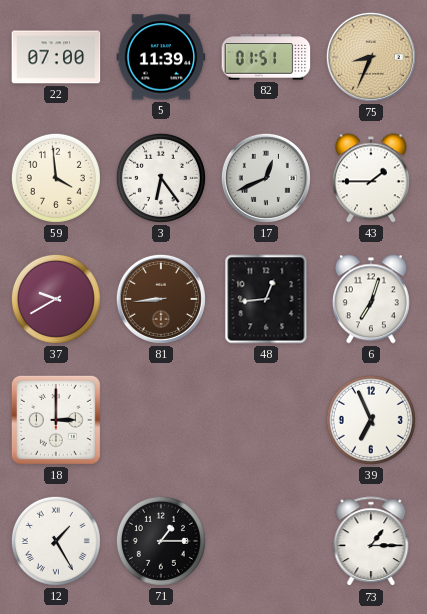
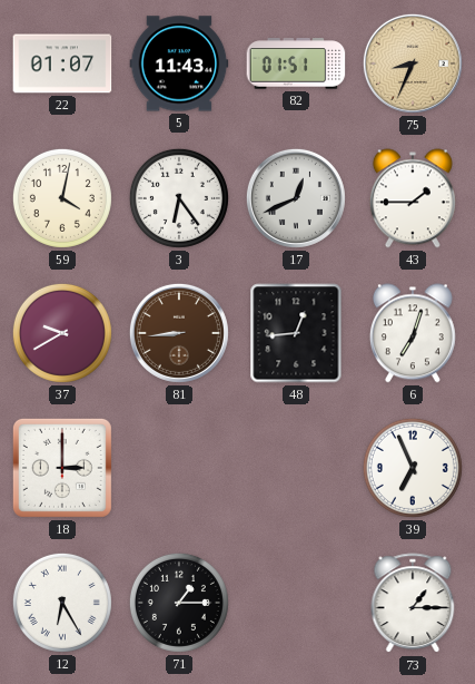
22: 07:00 -> 01:07
5: 11:39 -> 11:43
59: 3:59 -> 4:02
12: 1:25 -> 6:25
